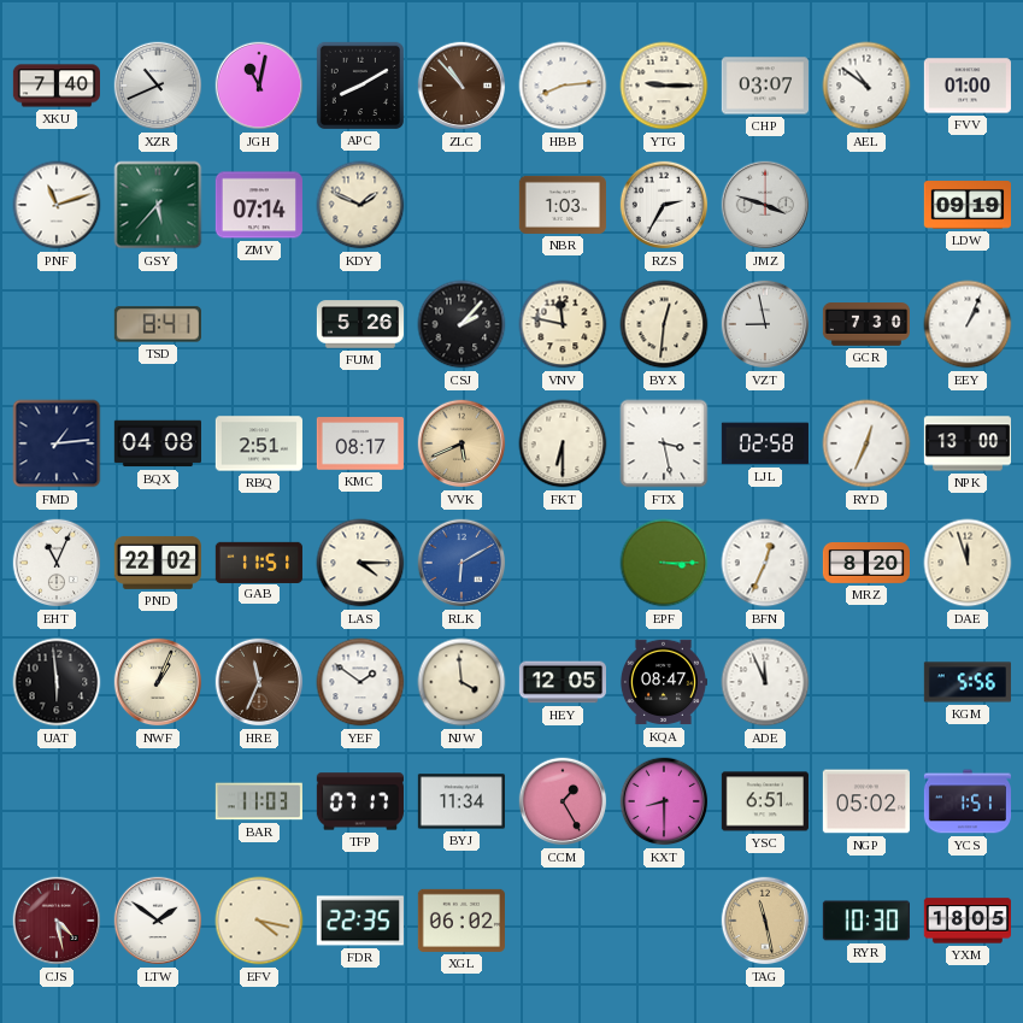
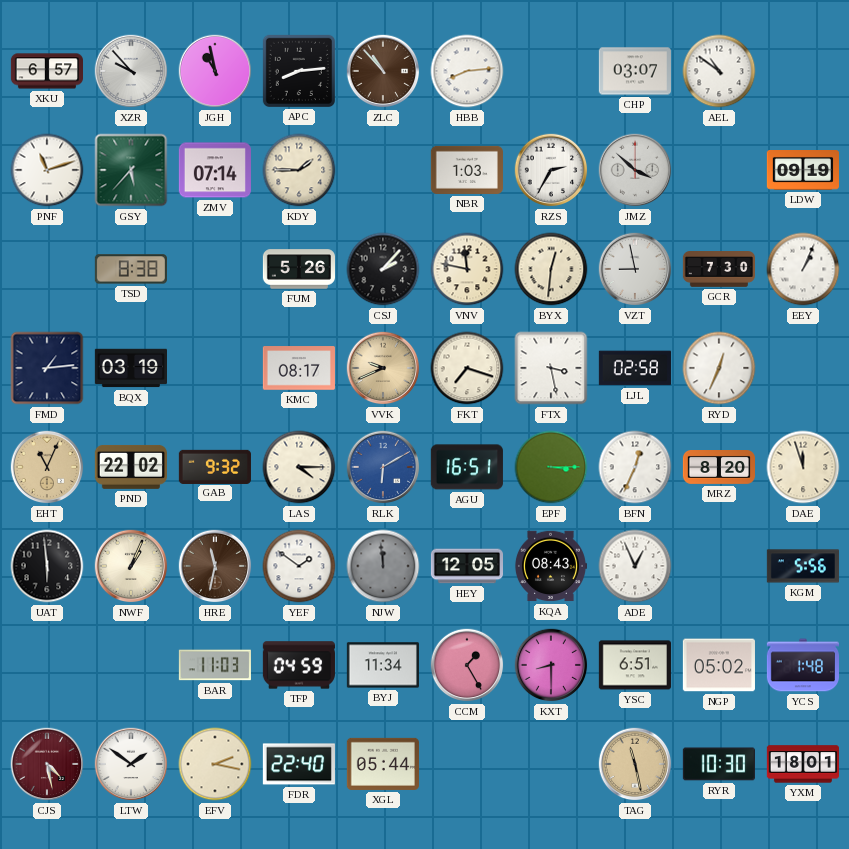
XKU: 7:40 -> 6:57
XZR: 10:41 -> 9:53
JGH: 11:02 -> 10:58
APC: 8:10 -> 8:14
YTG: 9:15 -> none
FVV: 01:00 -> none
KDY: 1:49 -> 1:45
JMZ: 3:48 -> 3:52
TSD: 8:41 -> 8:38
BQX: 04:08 -> 03:19
RBQ: 2:51 -> none
VVK: 5:41 -> 9:41
FKT: 6:30 -> 7:18
NPK: 13:00 -> none
EHT dial: white -> champagne
GAB: 11:51 -> 9:32
AGU: none -> 16:51
HRE: 11:34 -> 11:32
NJW: 3:59 -> 11:59
NJW dial: cream -> grey
KQA: 08:47 -> 08:43
ADE: 11:56 -> 12:56
TFP: 07:17 -> 04:59
YCS: 1:51 -> 1:48
EFV: 4:17 -> 2:17
FDR: 22:35 -> 22:40
XGL: 06:02 -> 05:44
YXM: 18:05 -> 18:01
